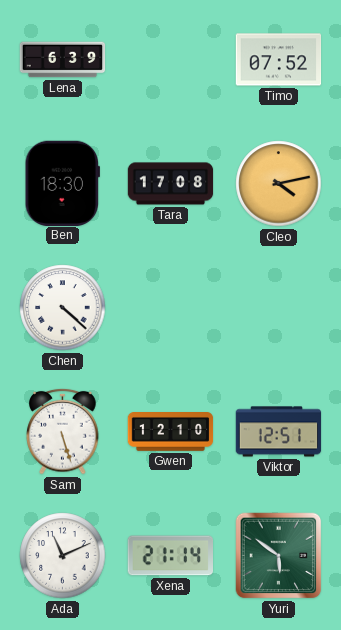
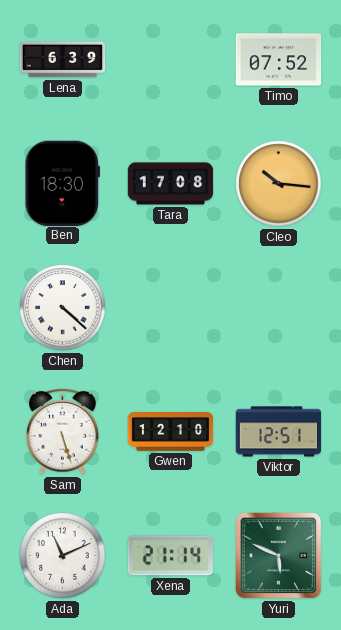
Cleo: 4:13 -> 10:16
Yuri: 5:51 -> 5:49
